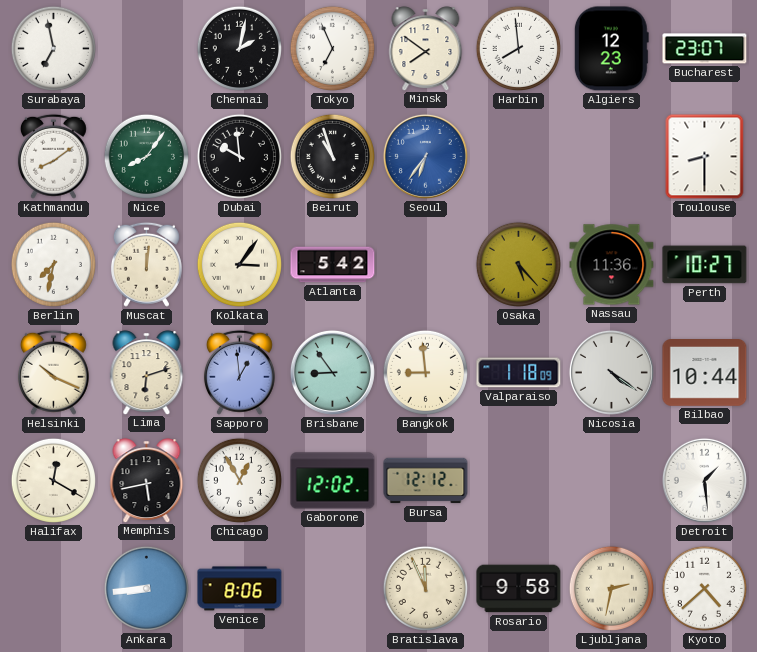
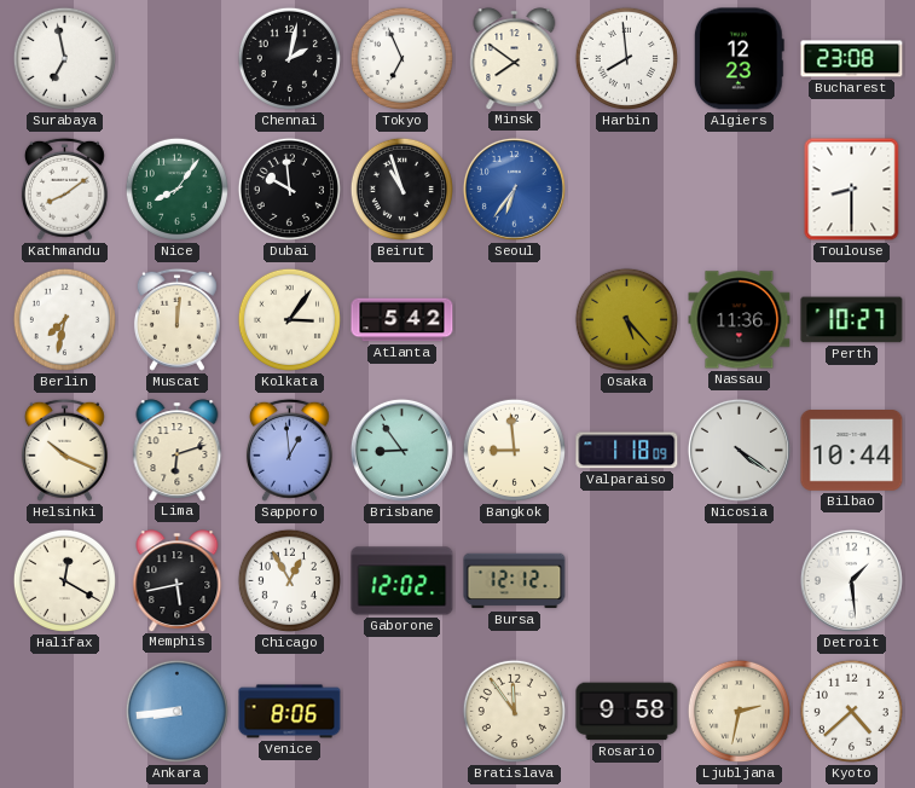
Bucharest: 23:07 -> 23:08
Bratislava: 11:56 -> 11:54
